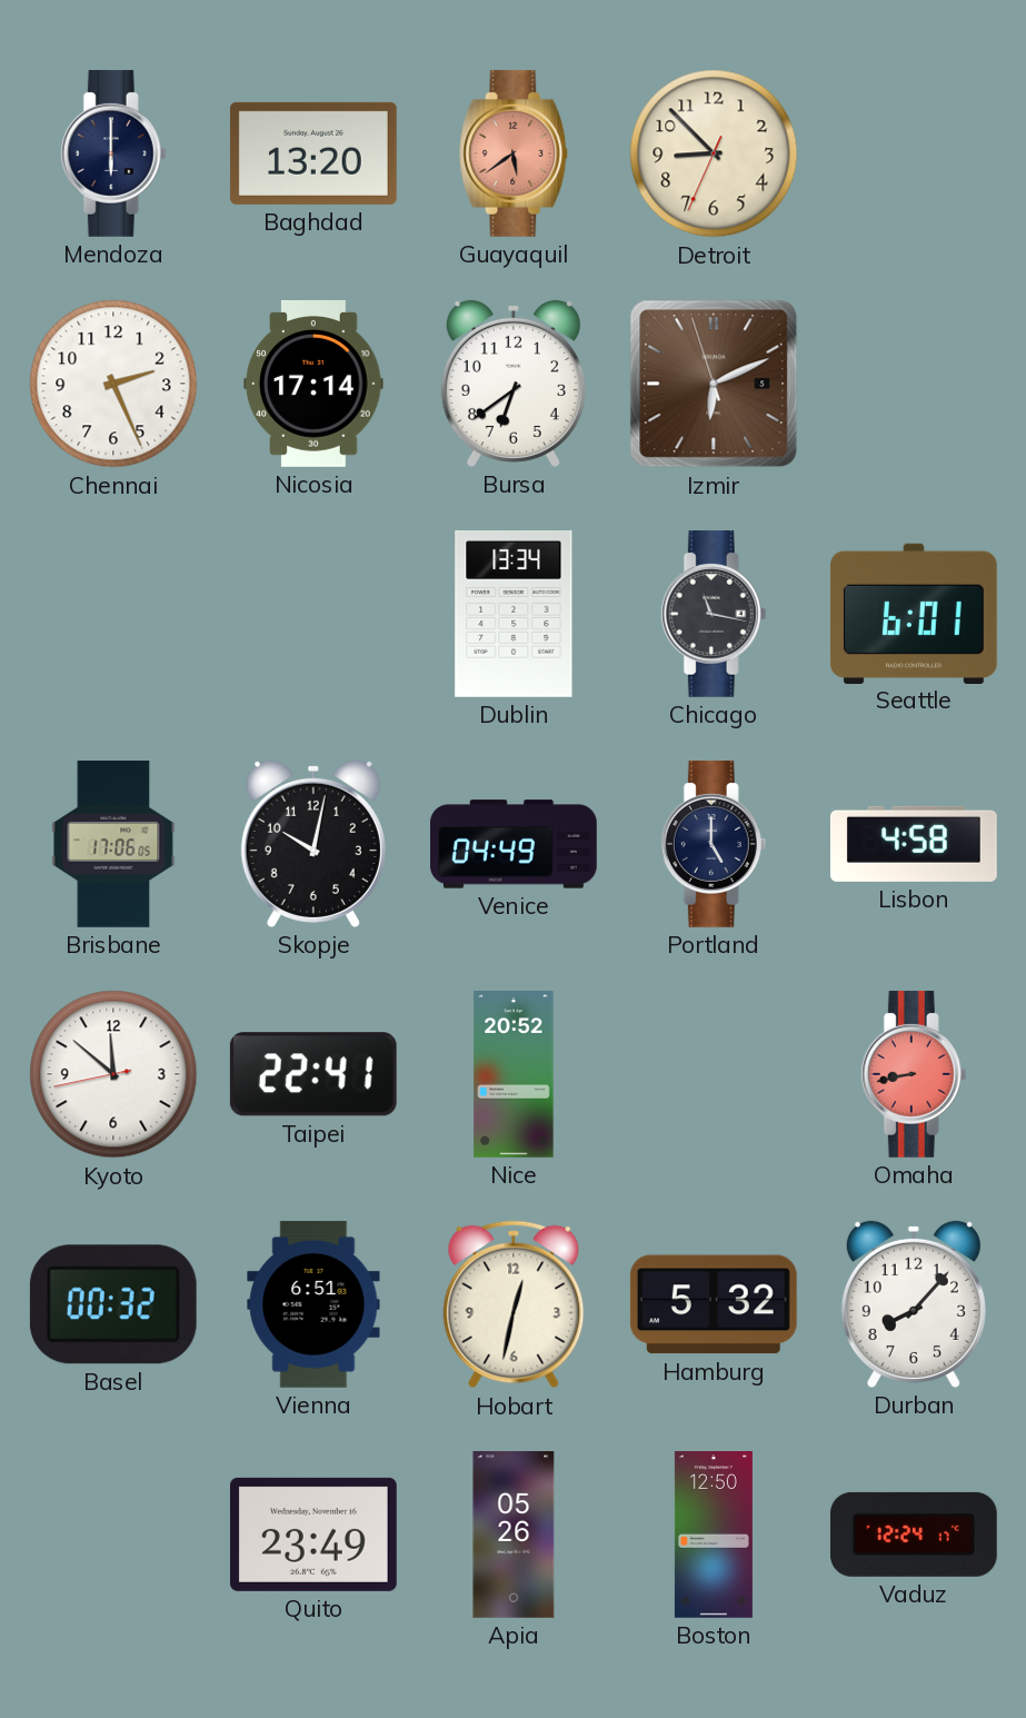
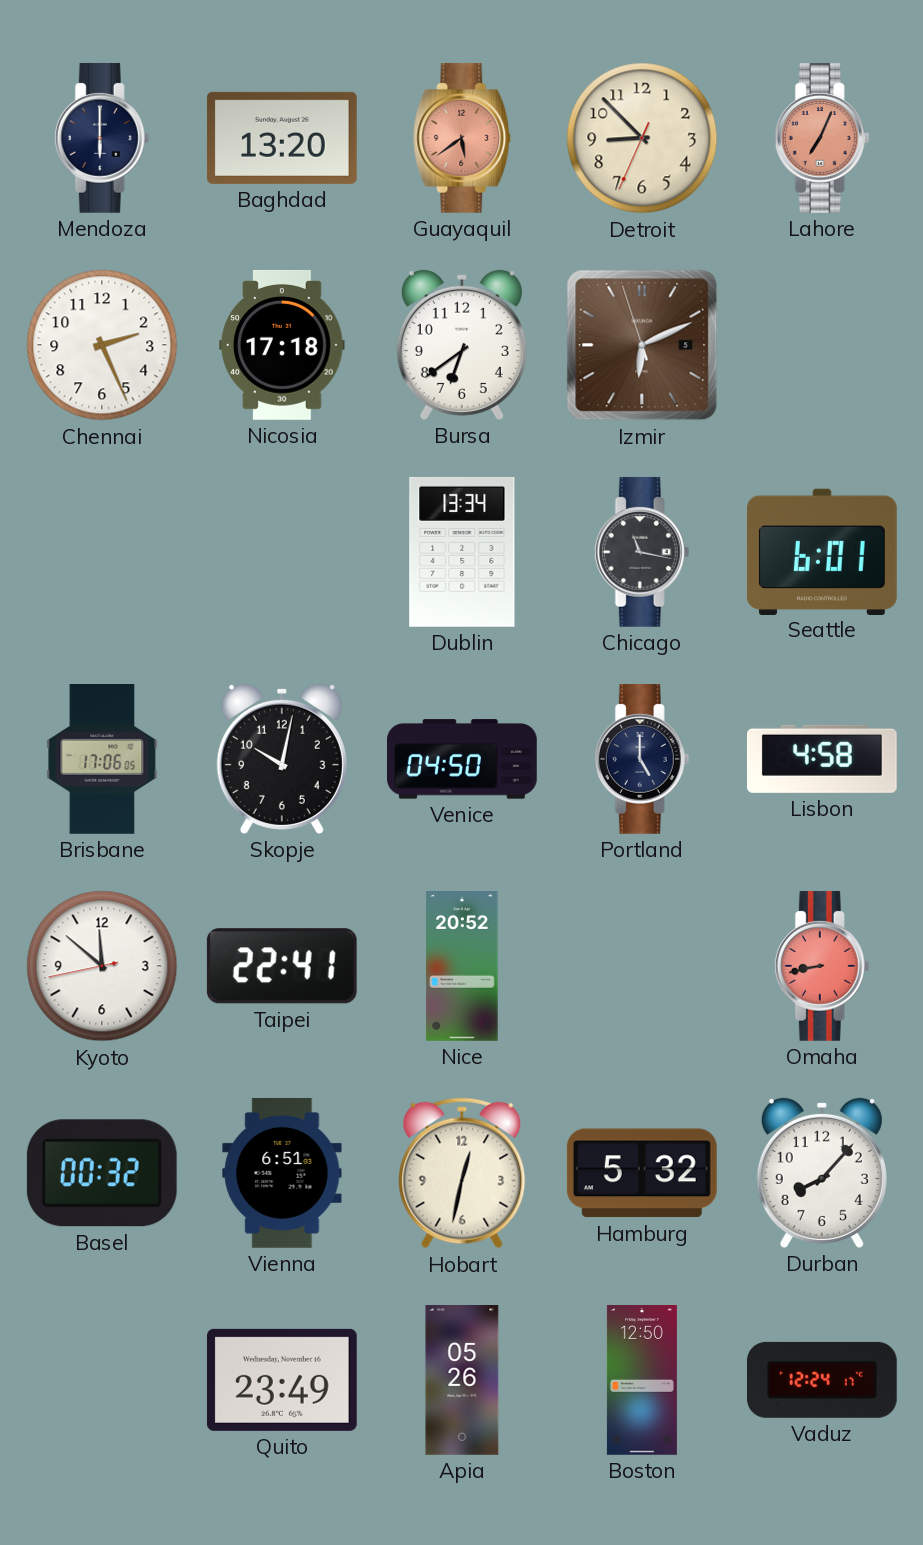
Lahore: none -> 7:04
Nicosia: 17:14 -> 17:18
Venice: 04:49 -> 04:50
